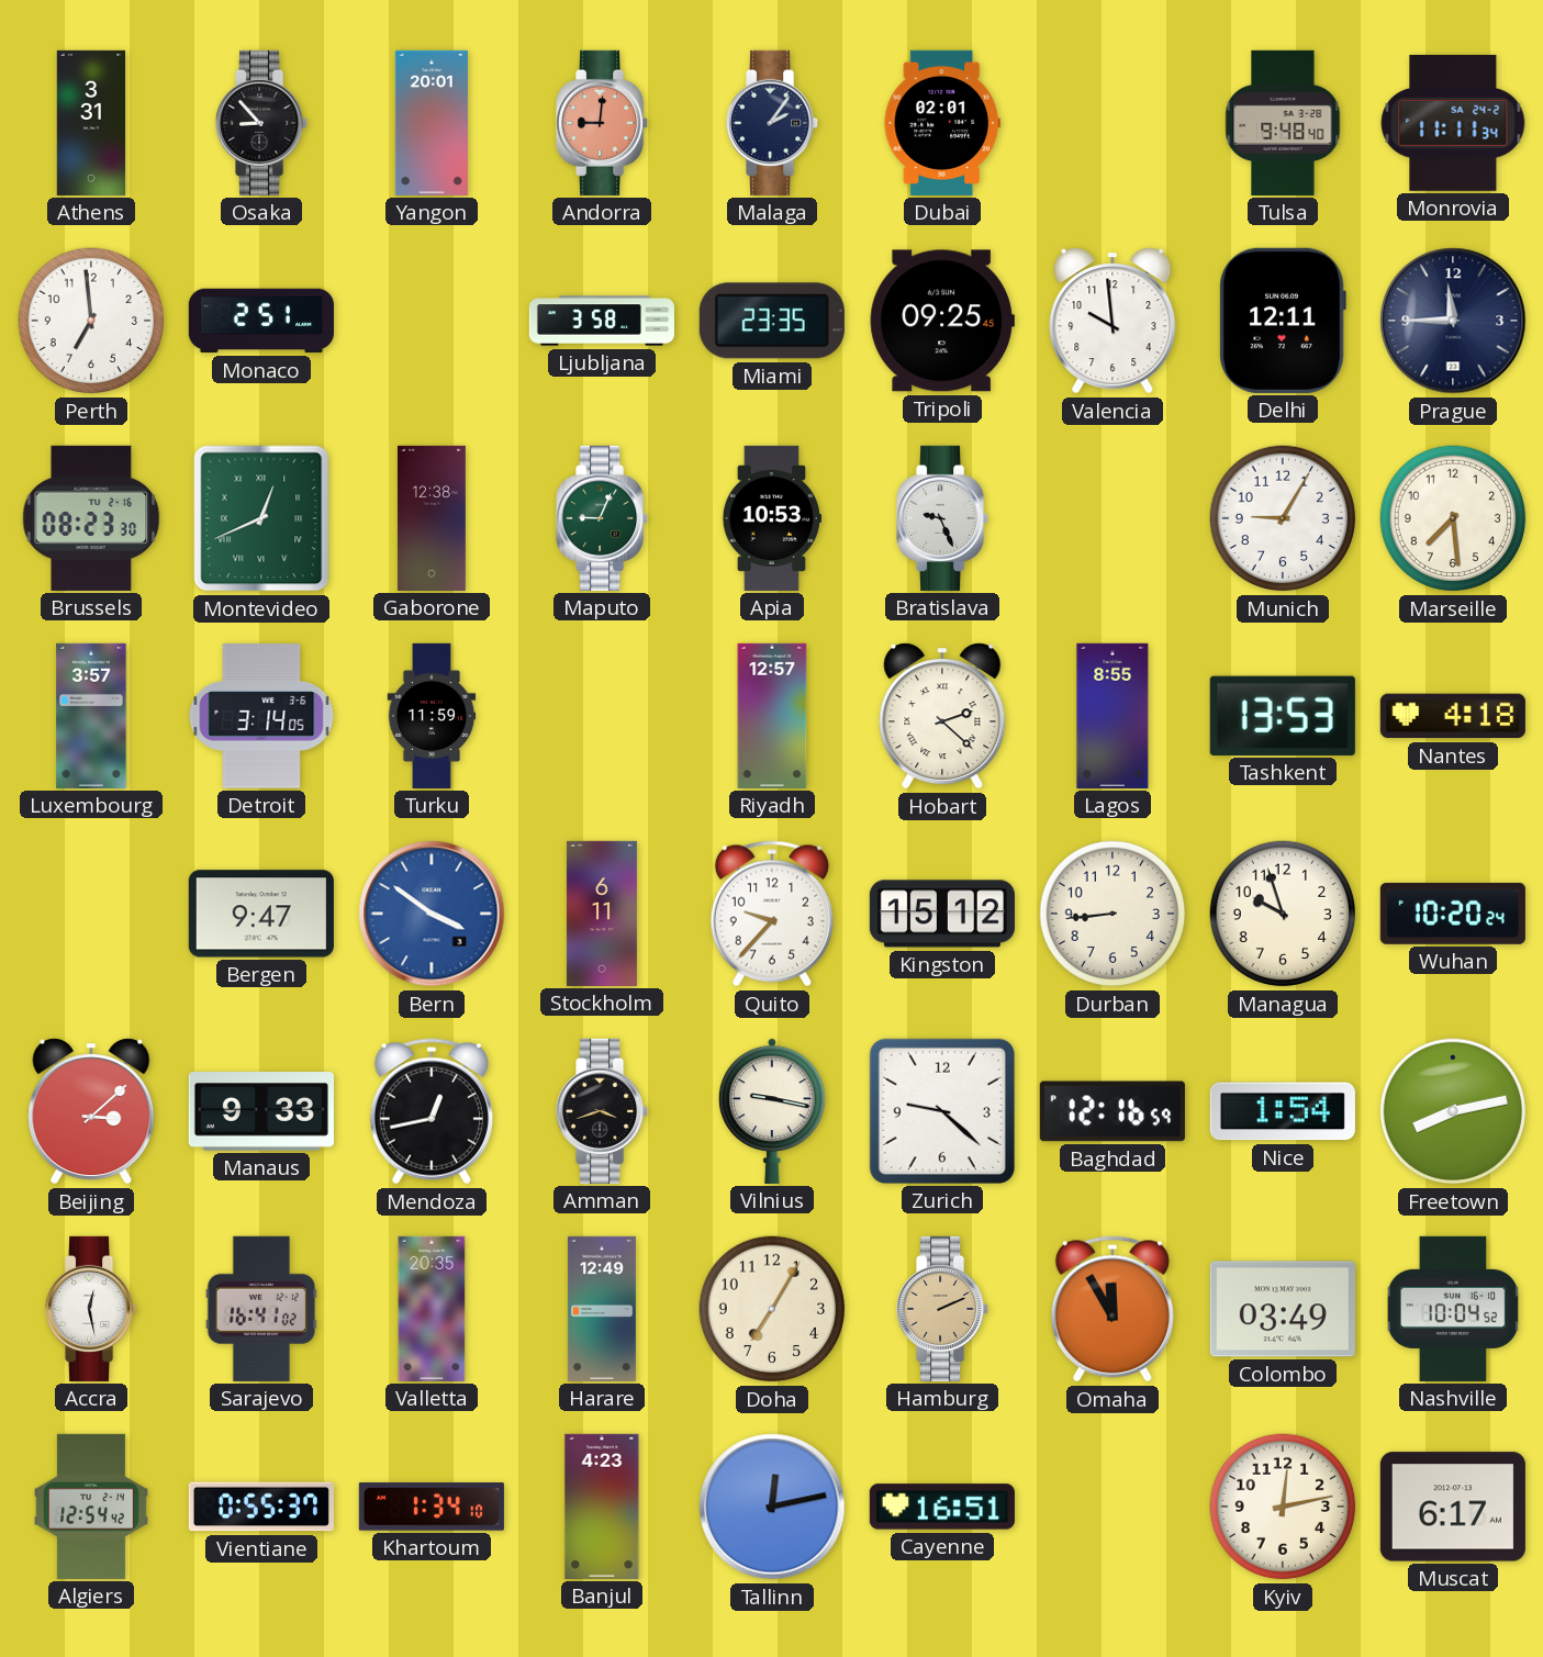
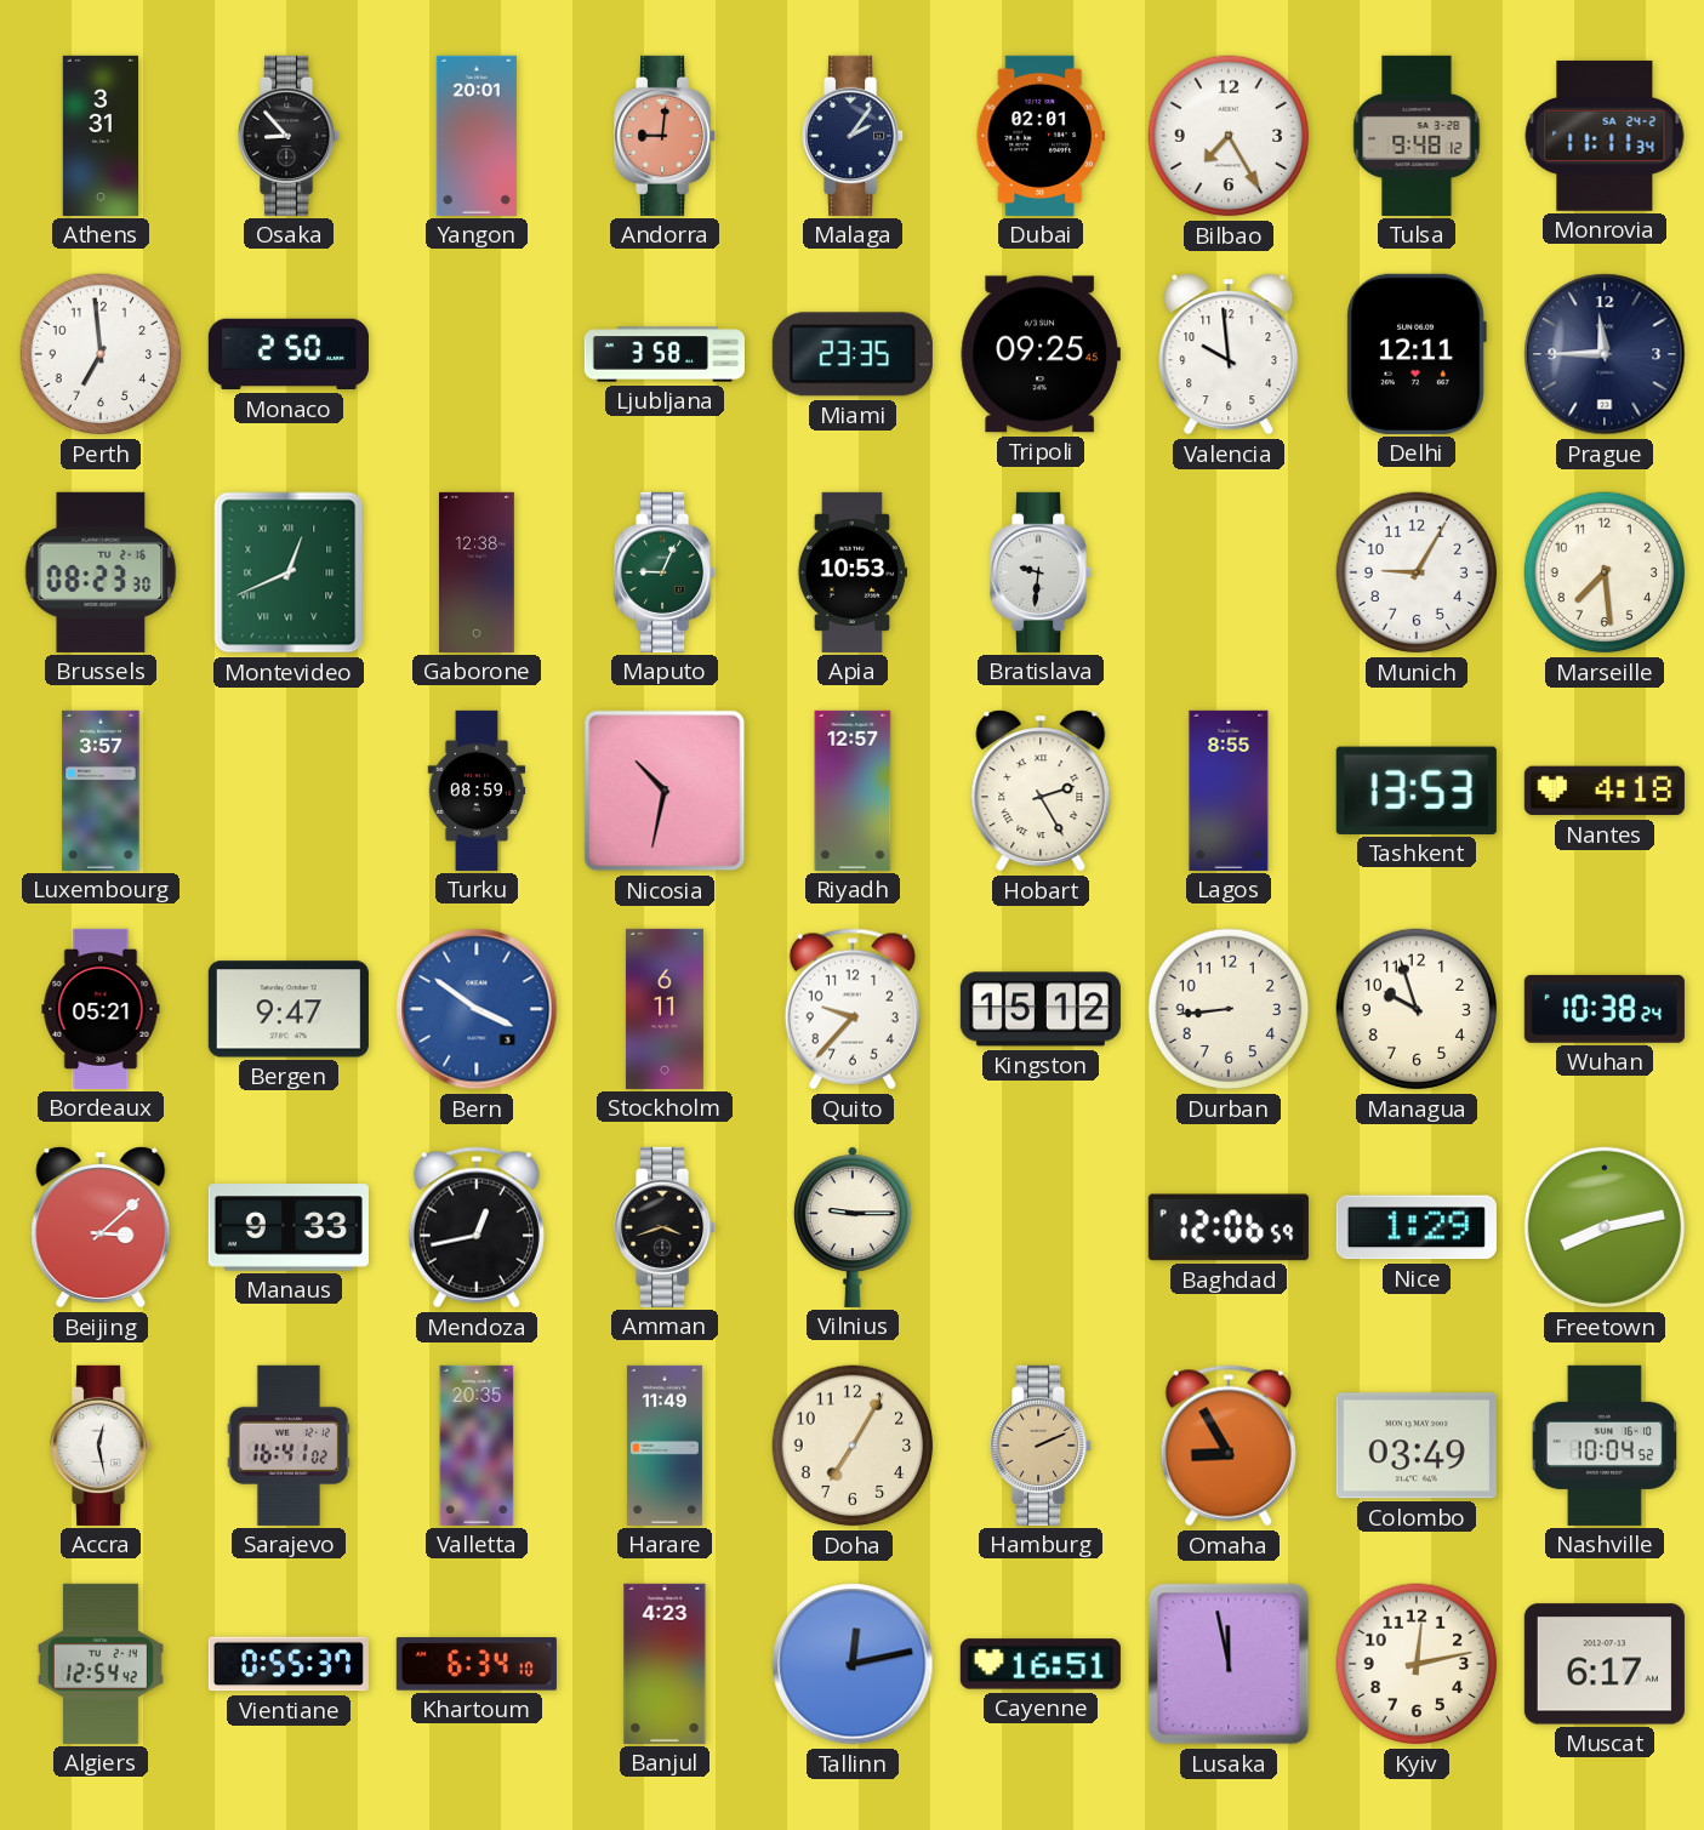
Bilbao: none -> 7:25
Tulsa: 9:48:40 -> 9:48:12
Monaco: 2:51 -> 2:50
Bratislava: 9:26 -> 9:31
Detroit: 3:14 -> none
Turku: 11:59 -> 08:59
Nicosia: none -> 10:32
Hobart: 2:22 -> 2:25
Bordeaux: none -> 05:21
Wuhan: 10:20 -> 10:38
Vilnius: 9:17 -> 9:15
Zurich: 9:22 -> none
Baghdad: 12:16 -> 12:06
Nice: 1:54 -> 1:29
Harare: 12:49 -> 11:49
Omaha: 11:55 -> 8:55
Khartoum: 1:34 -> 6:34
Lusaka: none -> 11:58
